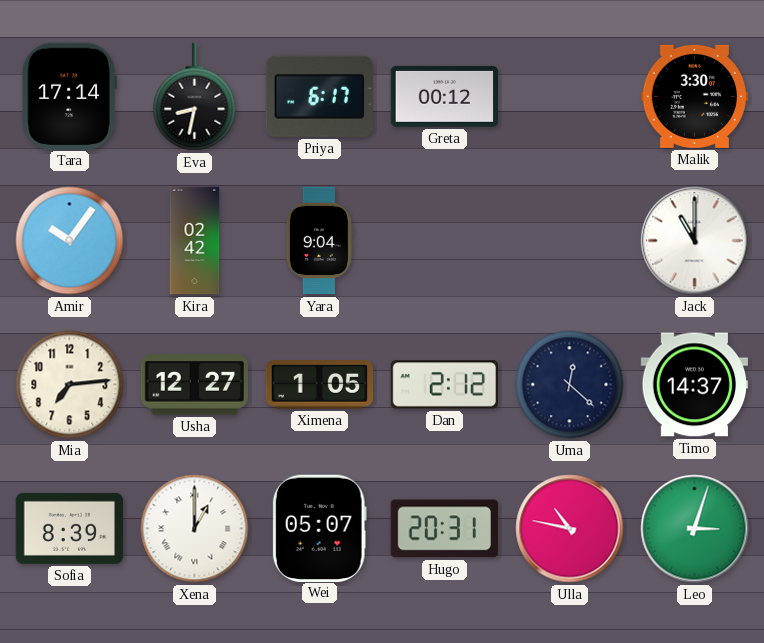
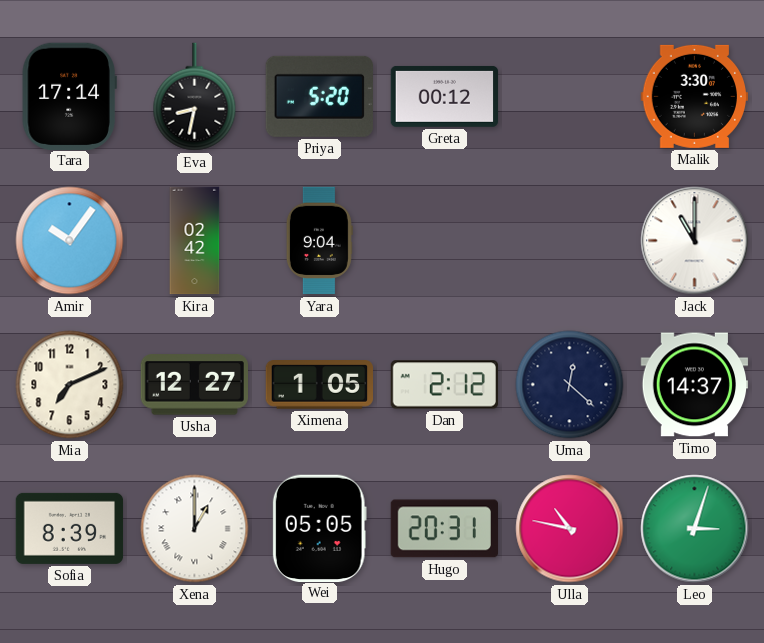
Priya: 6:17 -> 5:20
Mia: 7:14 -> 7:11
Wei: 05:07 -> 05:05
